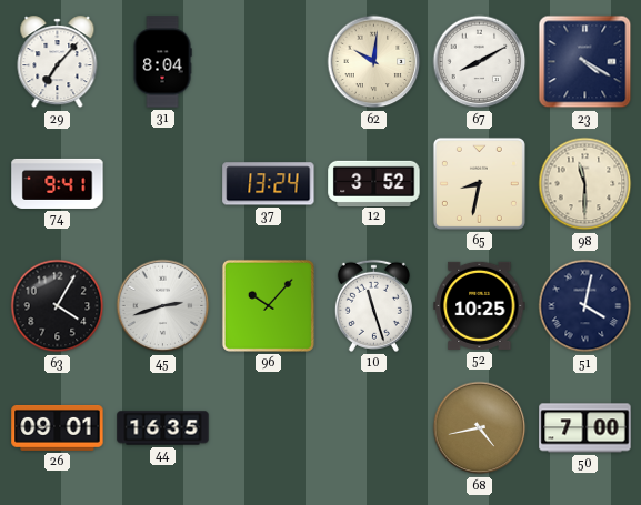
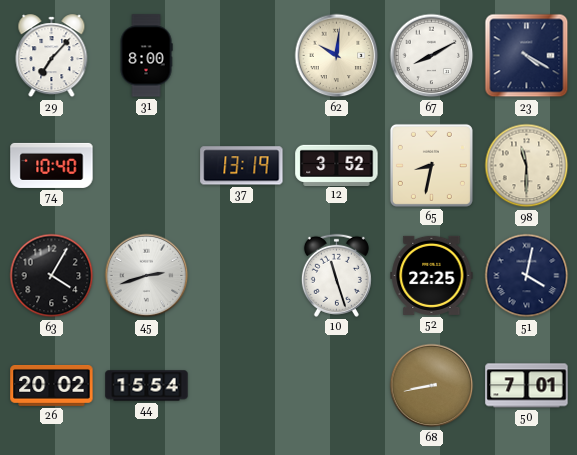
31: 8:04 -> 8:00
74: 9:41 -> 10:40
37: 13:24 -> 13:19
96: 10:07 -> none
52: 10:25 -> 22:25
26: 09:01 -> 20:02
44: 16:35 -> 15:54
68: 4:43 -> 8:43
50: 7:00 -> 7:01
